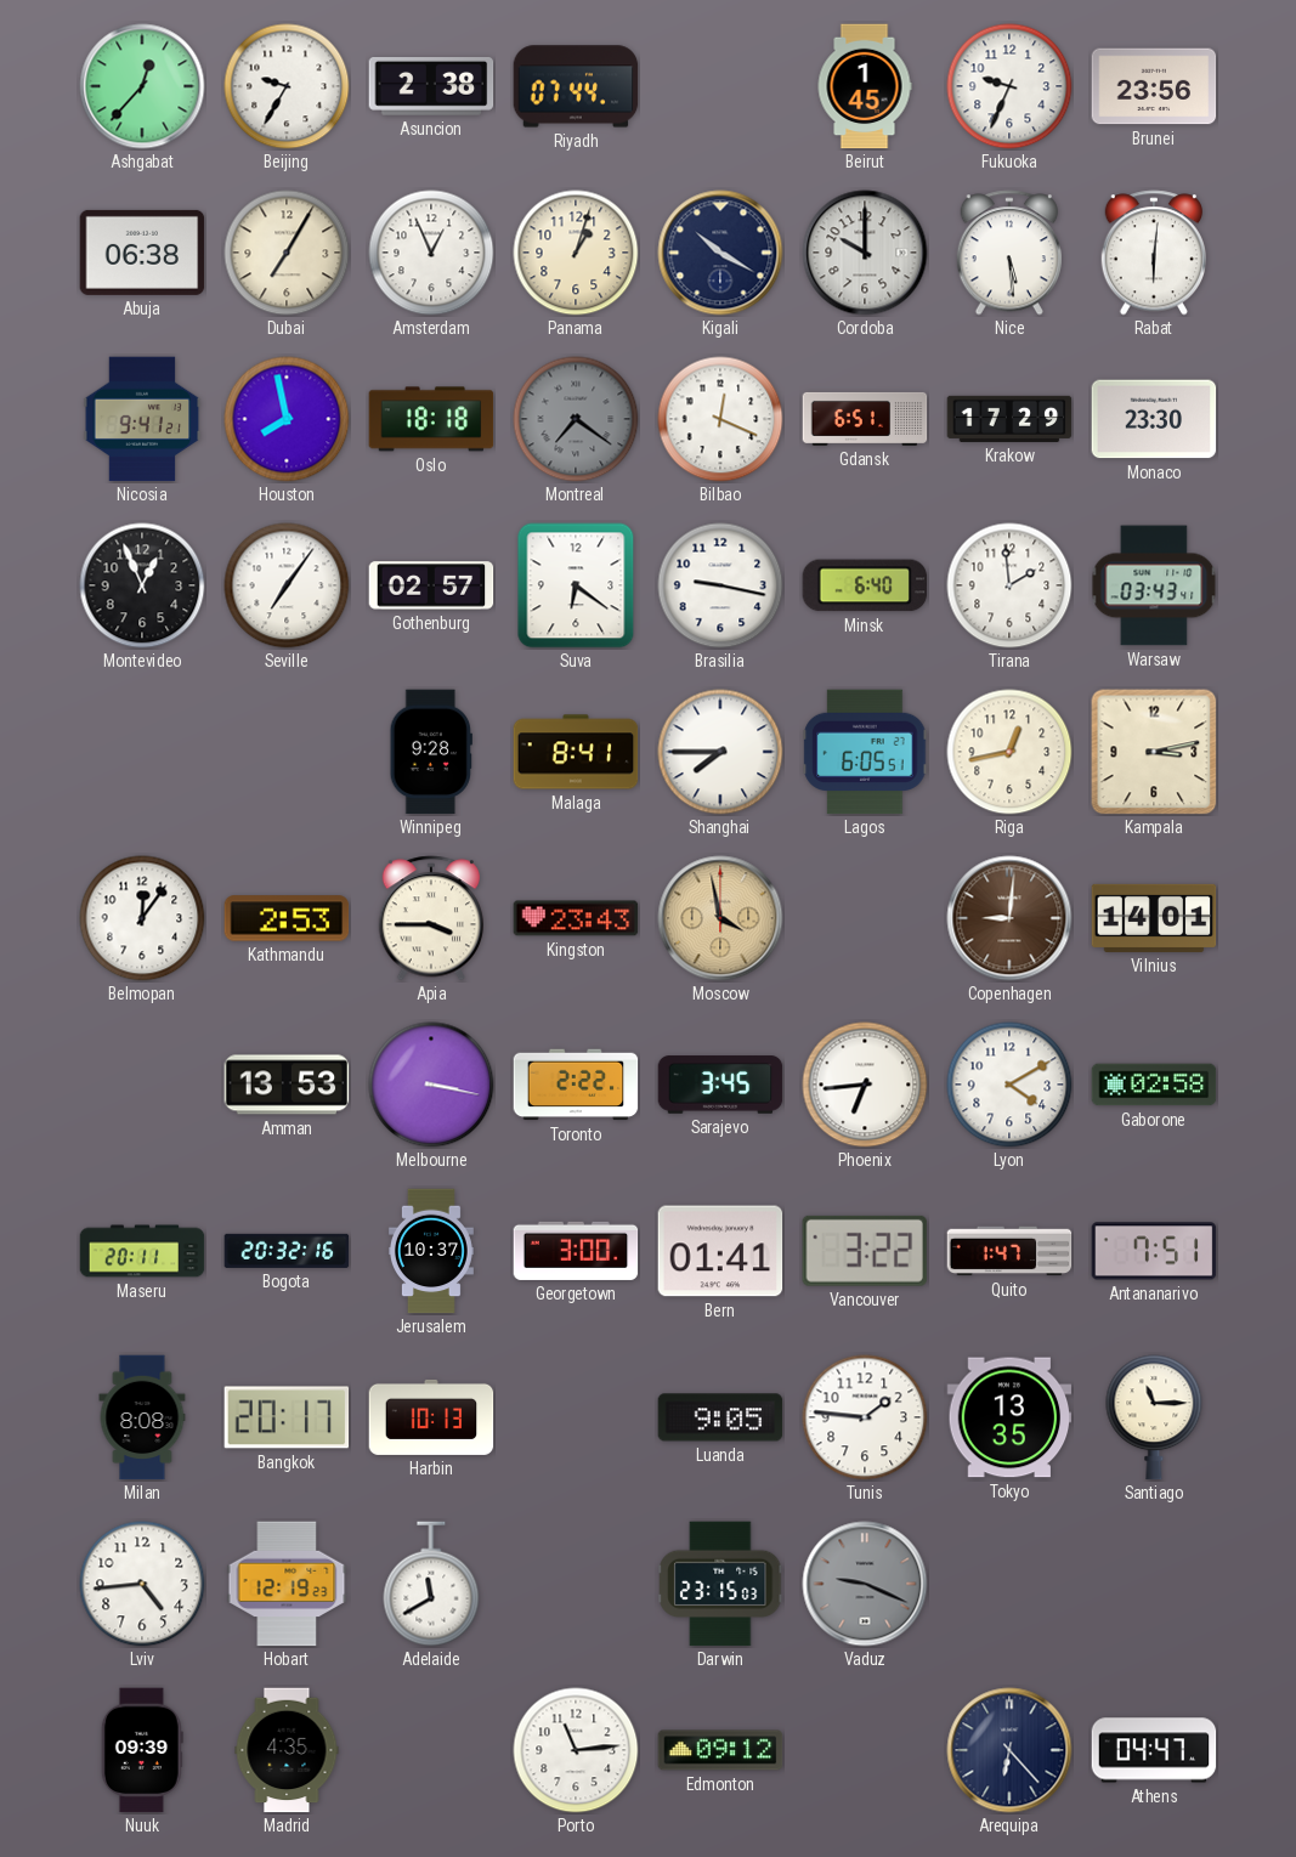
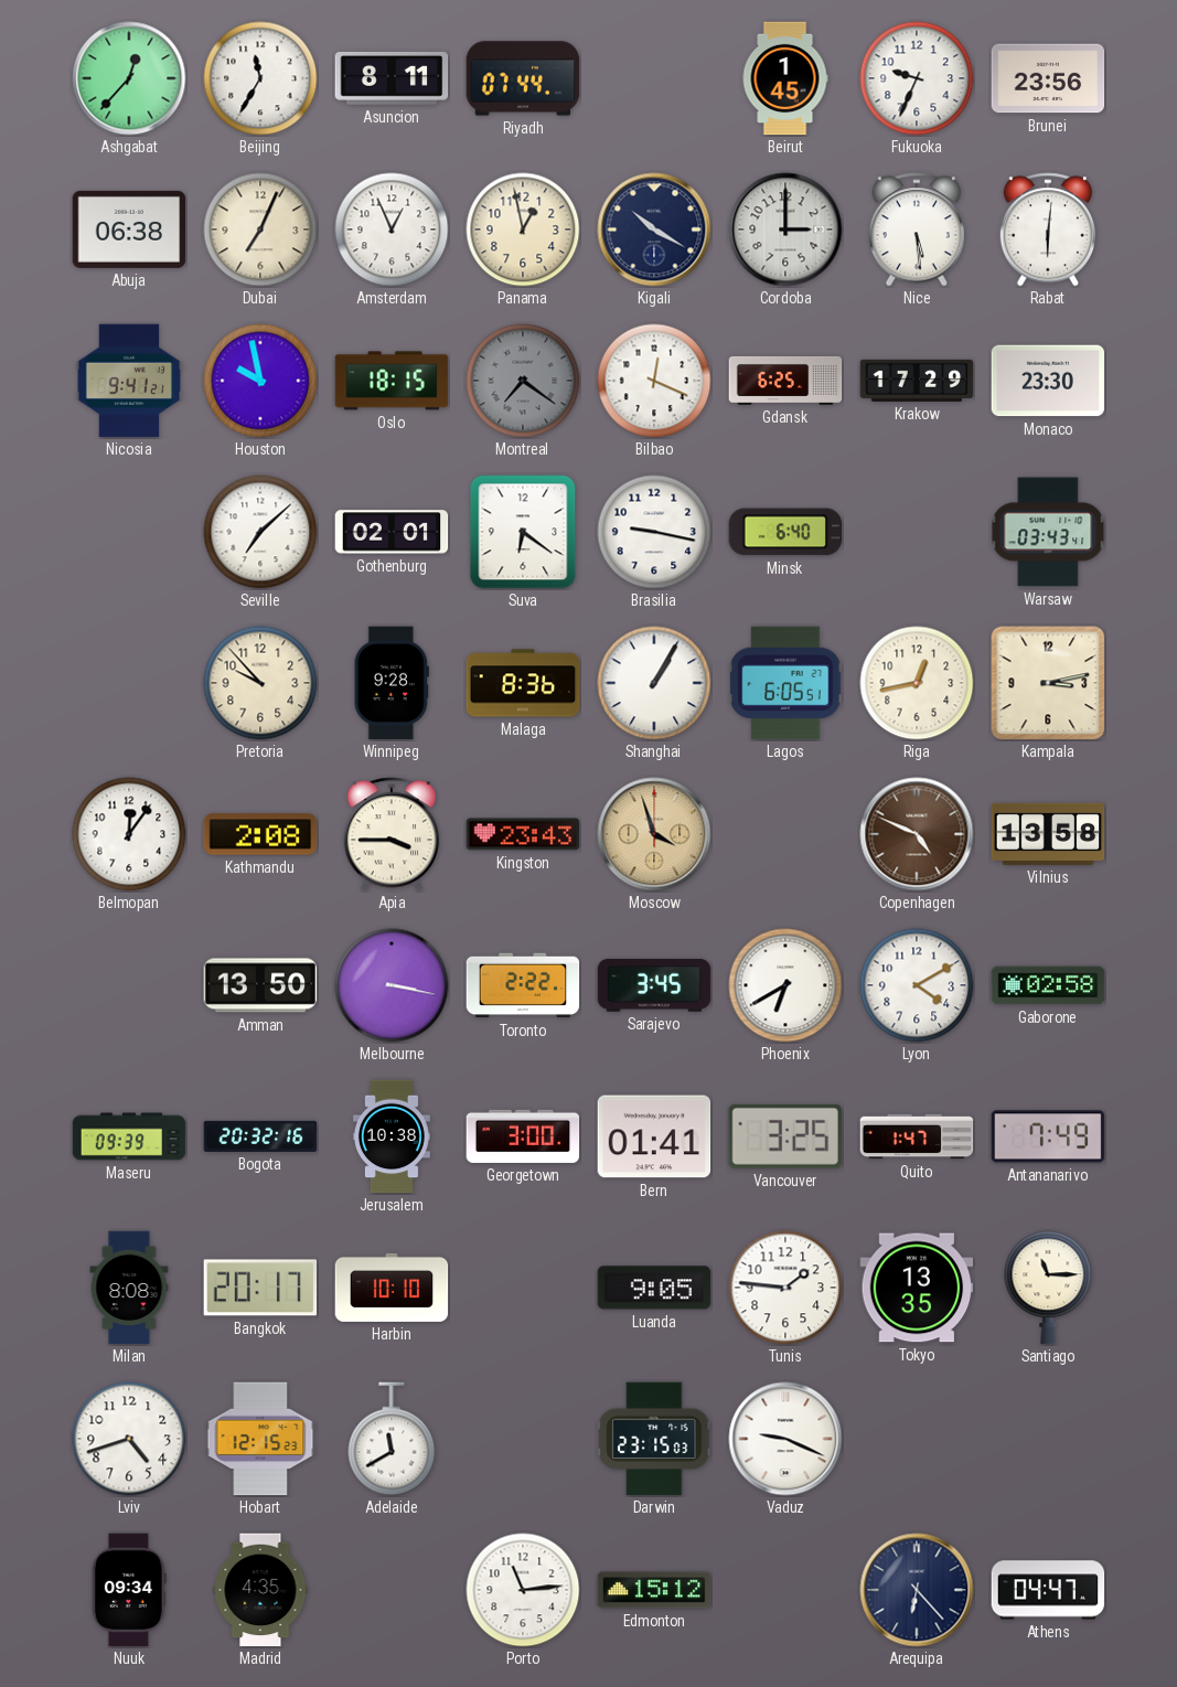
Beijing: 9:35 -> 11:35
Asuncion: 2:38 -> 8:11
Dubai: 7:05 -> 7:04
Panama: 1:03 -> 12:58
Cordoba: 10:00 -> 3:00
Houston: 7:58 -> 9:58
Oslo: 18:18 -> 18:15
Gdansk: 6:51 -> 6:25
Montevideo: 12:56 -> none
Seville: 7:06 -> 7:08
Gothenburg: 02:57 -> 02:01
Tirana: 1:59 -> none
Pretoria: none -> 9:53
Malaga: 8:41 -> 8:36
Shanghai: 7:45 -> 1:05
Kathmandu: 2:53 -> 2:08
Moscow: 3:58 -> 3:57
Copenhagen: 9:01 -> 4:49
Vilnius: 14:01 -> 13:58
Amman: 13:53 -> 13:50
Phoenix: 6:44 -> 6:40
Maseru: 20:11 -> 09:39
Jerusalem: 10:37 -> 10:38
Vancouver: 3:22 -> 3:25
Antananarivo: 7:51 -> 7:49
Harbin: 10:13 -> 10:10
Lviv: 4:44 -> 4:42
Hobart: 12:19 -> 12:15
Vaduz dial: grey -> white
Nuuk: 09:39 -> 09:34
Edmonton: 09:12 -> 15:12
